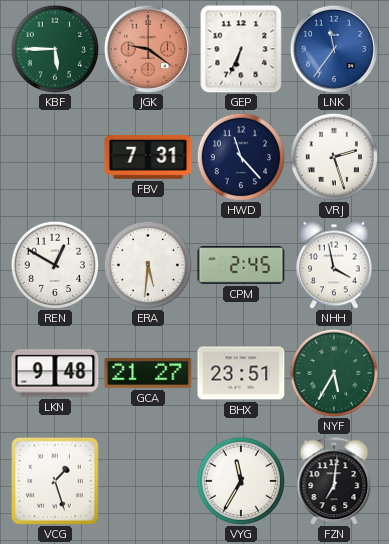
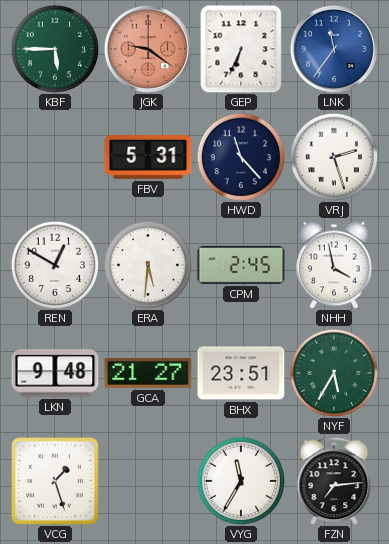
FBV: 7:31 -> 5:31
FZN: 7:01 -> 7:14
